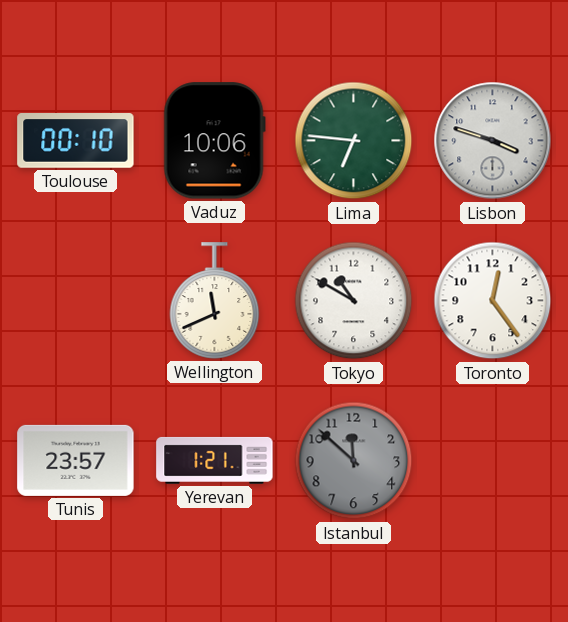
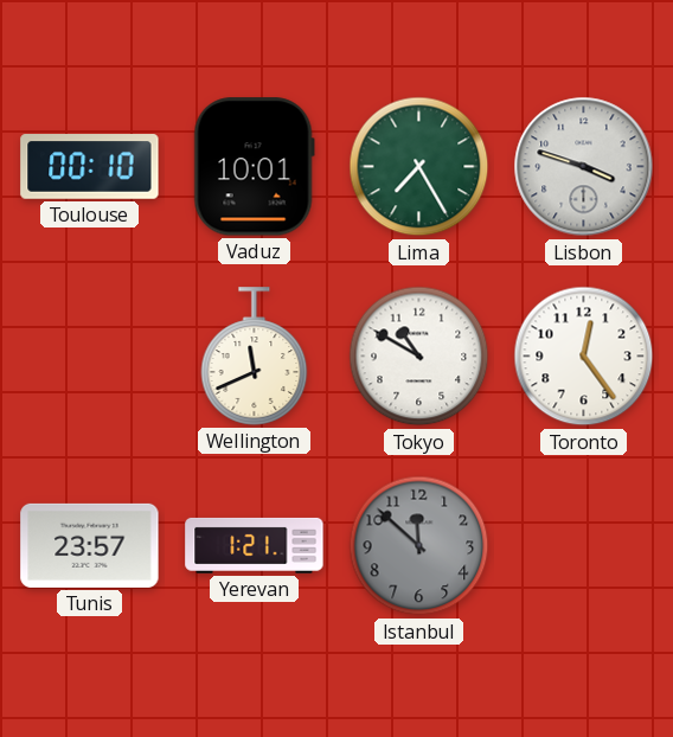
Vaduz: 10:06 -> 10:01
Lima: 6:46 -> 7:25
